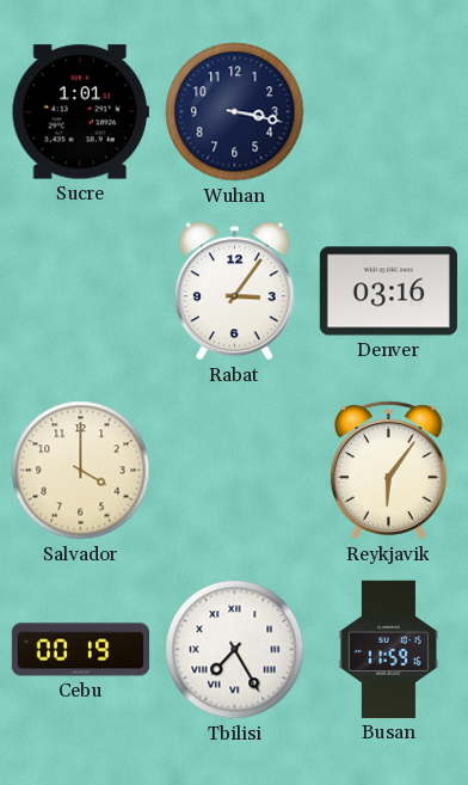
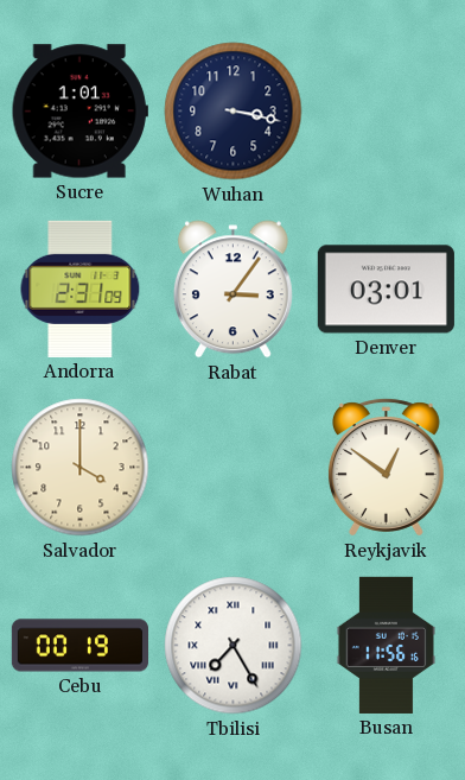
Andorra: none -> 2:31
Denver: 03:16 -> 03:01
Reykjavik: 6:06 -> 12:51
Busan: 11:59 -> 11:56
